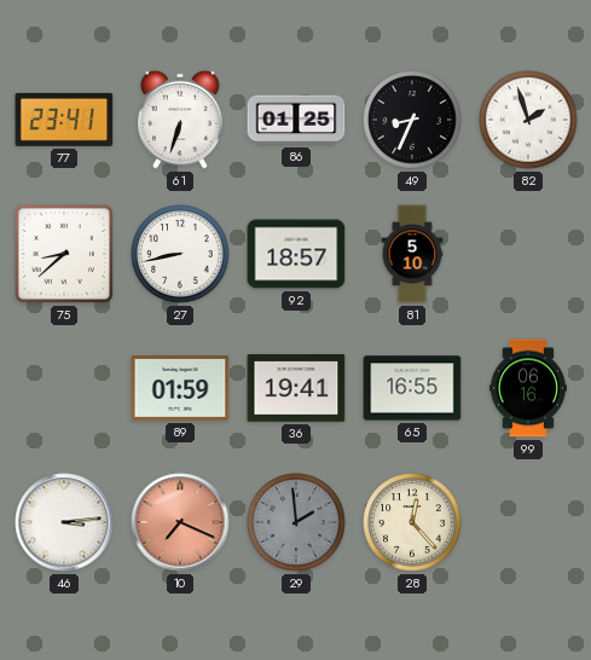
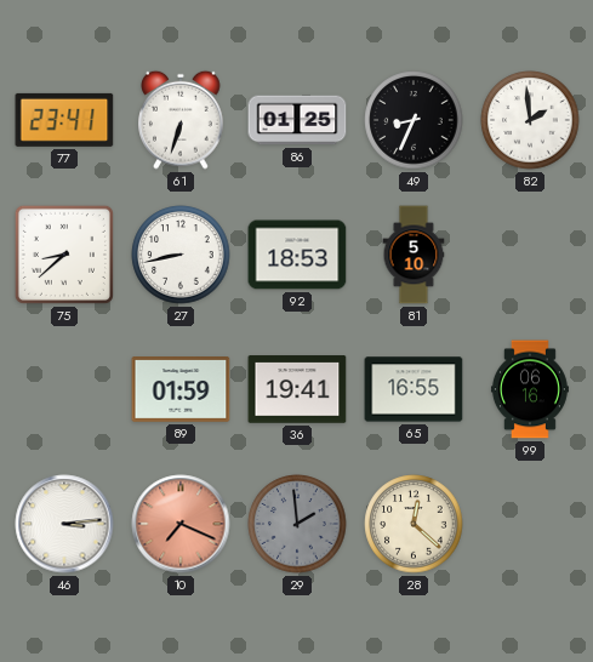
82: 1:57 -> 1:59
92: 18:57 -> 18:53
28: 12:23 -> 12:22
